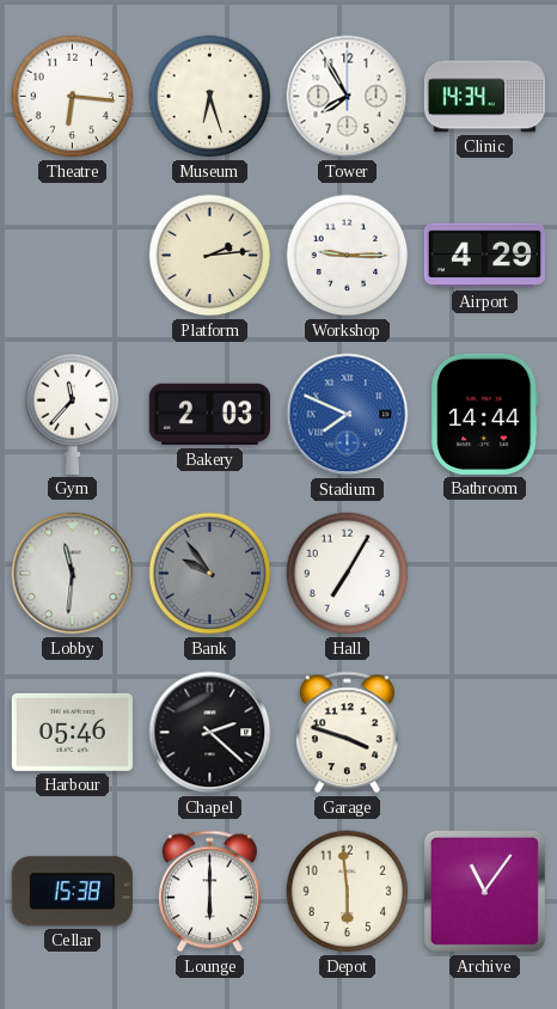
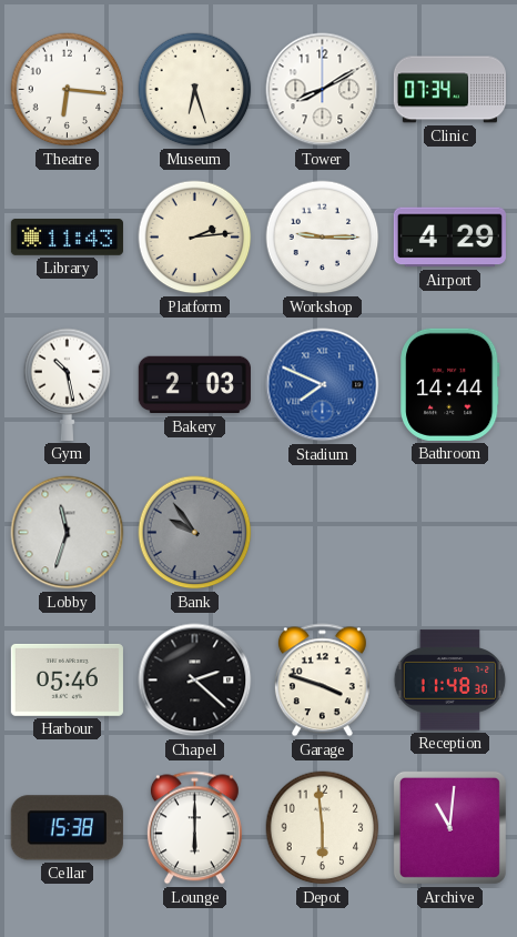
Tower: 7:55 -> 8:10
Clinic: 14:34 -> 07:34
Library: none -> 11:43
Gym: 11:37 -> 10:28
Lobby: 11:31 -> 11:33
Hall: 7:05 -> none
Reception: none -> 11:48
Archive: 11:06 -> 11:01
